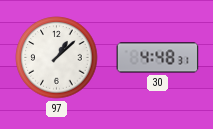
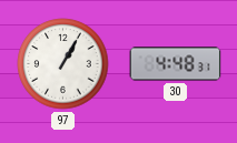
97: 1:08 -> 1:05
